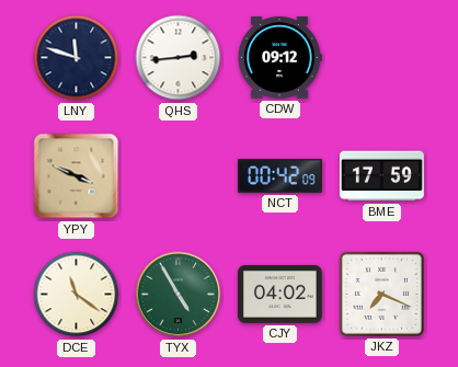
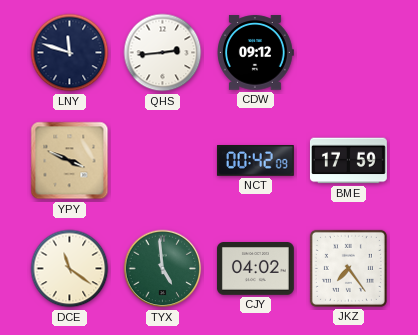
TYX: 4:55 -> 4:59
JKZ: 7:19 -> 7:24
